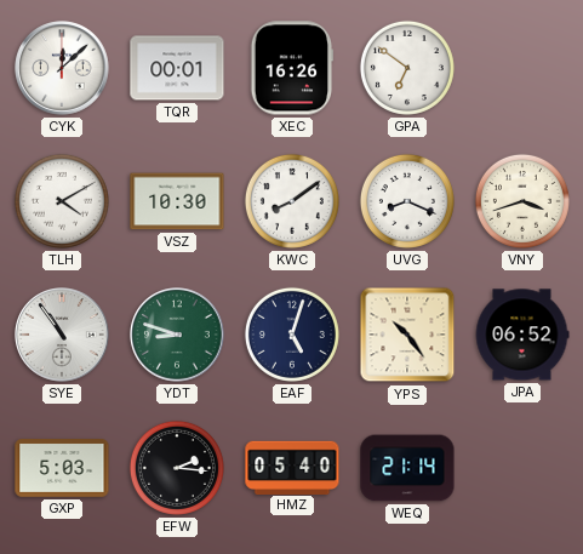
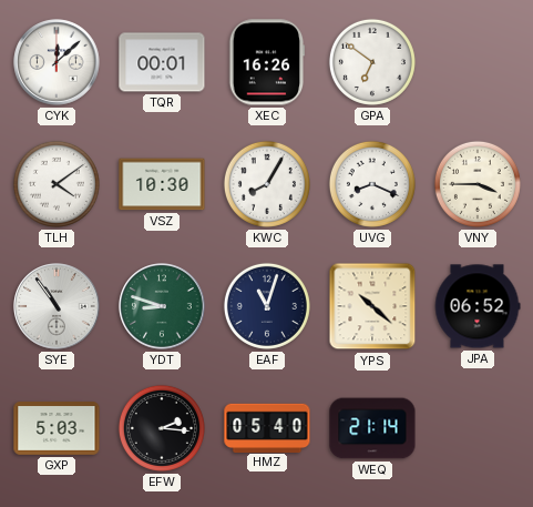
TLH: 4:10 -> 4:09
KWC: 8:09 -> 8:05
VNY: 3:42 -> 3:45
EAF: 5:03 -> 11:03
YPS: 10:24 -> 10:22
